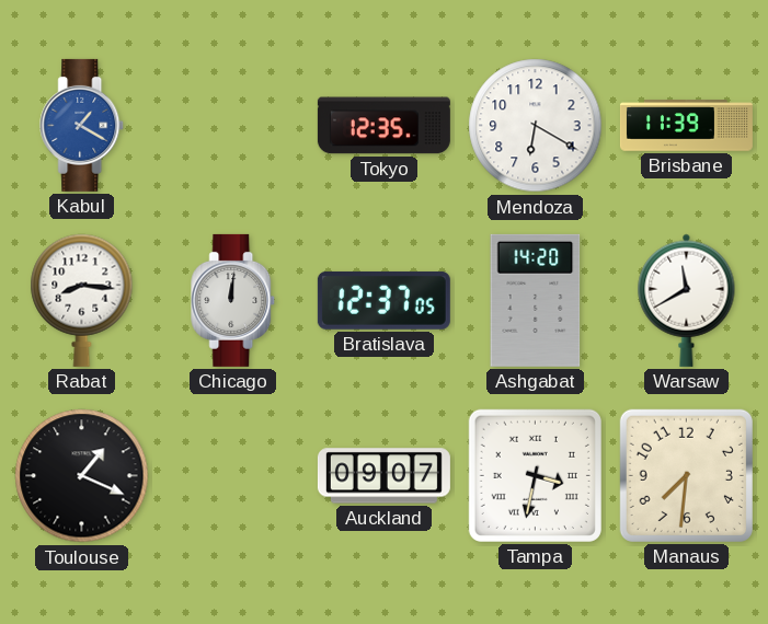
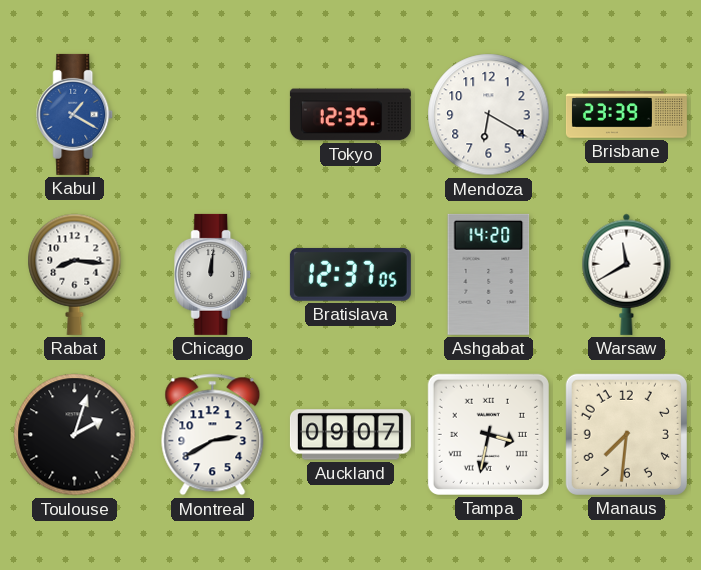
Brisbane: 11:39 -> 23:39
Toulouse: 1:19 -> 2:03
Montreal: none -> 2:40
